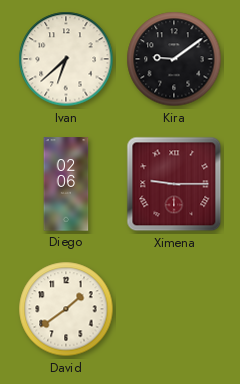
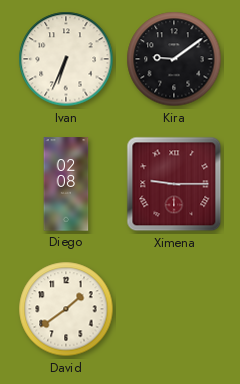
Ivan: 6:38 -> 6:34
Diego: 02:06 -> 02:08
